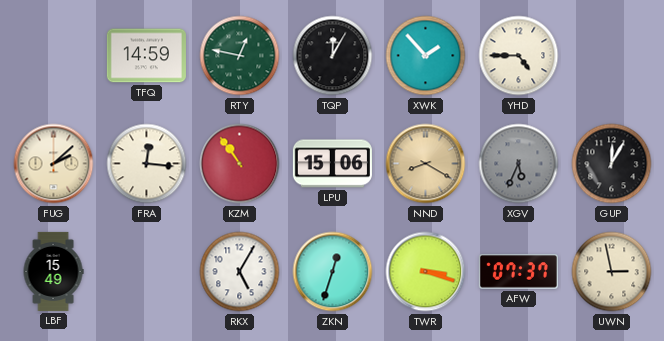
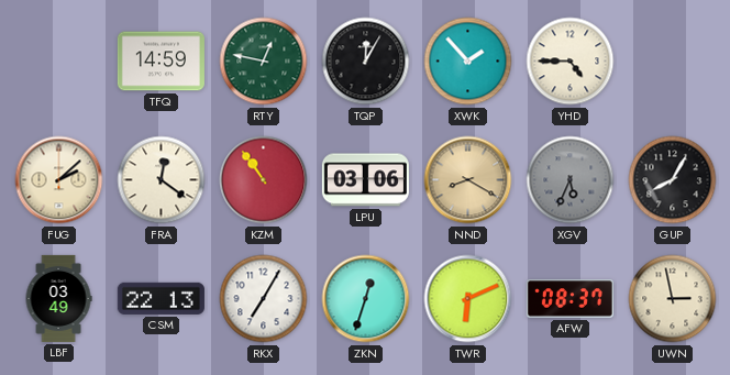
FRA: 12:16 -> 12:21
LPU: 15:06 -> 03:06
GUP: 12:05 -> 8:05
LBF: 15:49 -> 03:49
CSM: none -> 22:13
RKX: 5:05 -> 7:05
TWR: 3:18 -> 6:11
AFW: 07:37 -> 08:37
